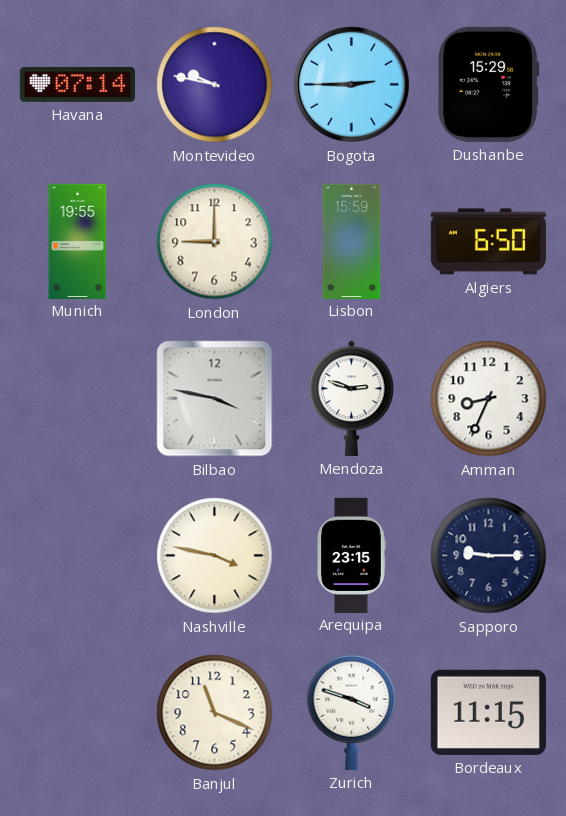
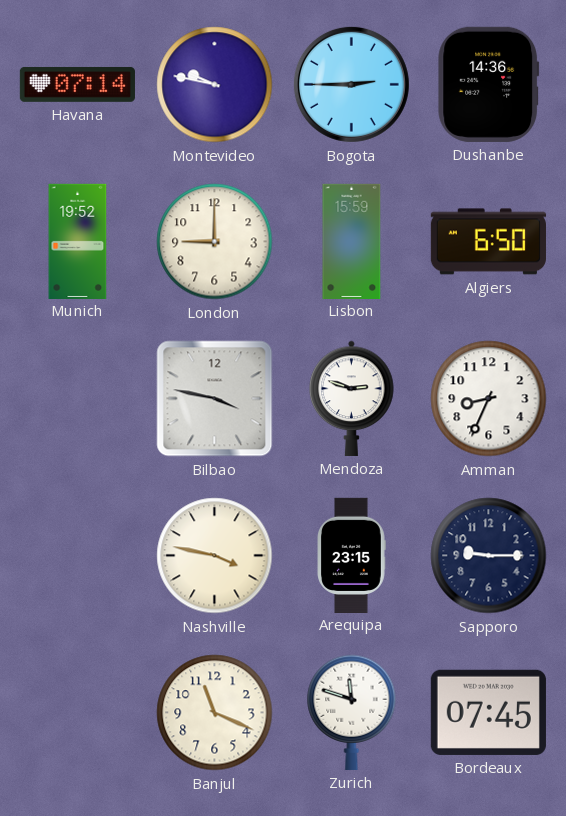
Dushanbe: 15:29 -> 14:36
Munich: 19:55 -> 19:52
Zurich: 3:48 -> 11:48
Bordeaux: 11:15 -> 07:45
